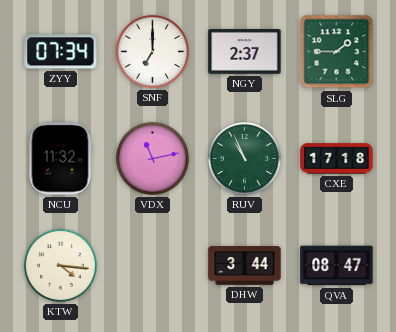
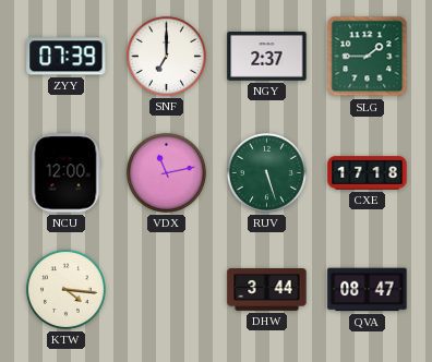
ZYY: 07:34 -> 07:39
NCU: 11:32 -> 12:00
RUV: 10:56 -> 5:27
